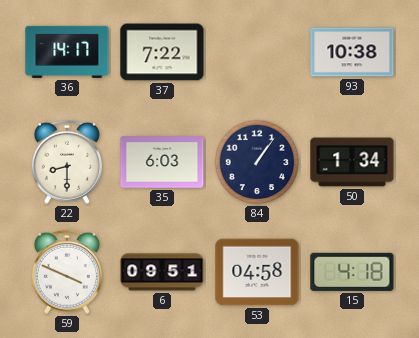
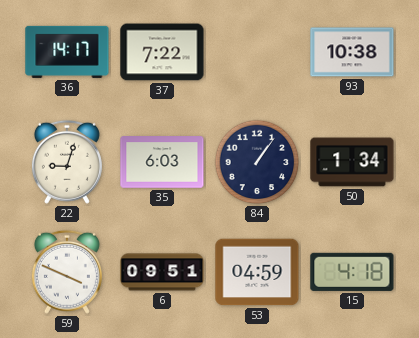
22: 8:30 -> 9:03
53: 04:58 -> 04:59
